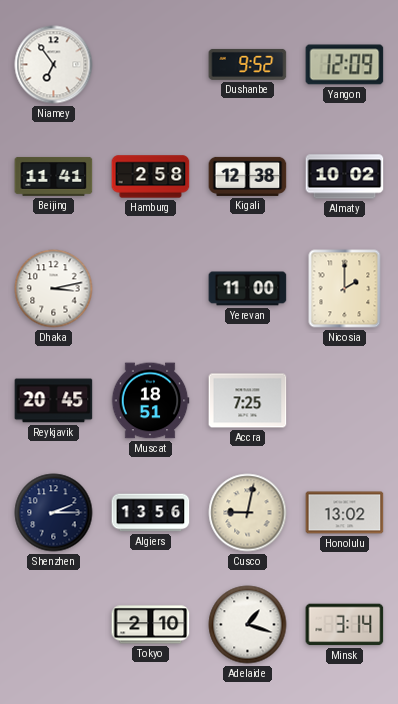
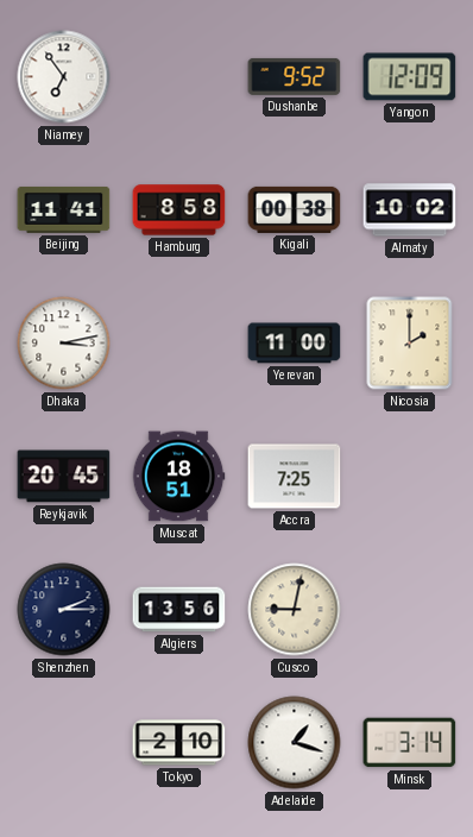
Hamburg: 2:58 -> 8:58
Kigali: 12:38 -> 00:38
Honolulu: 13:02 -> none
